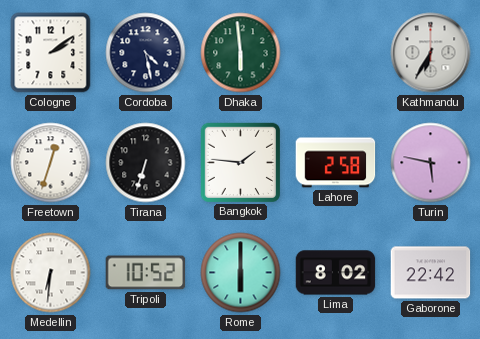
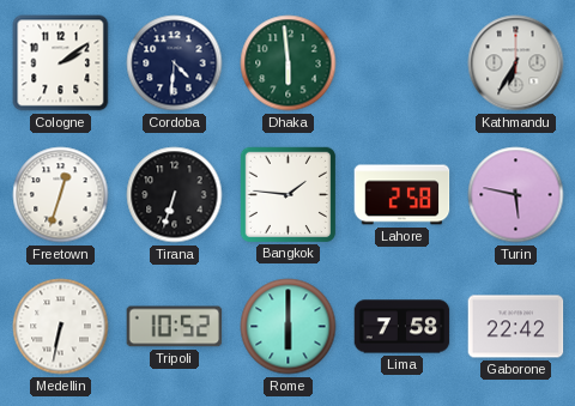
Cordoba: 4:28 -> 4:31
Medellin: 6:31 -> 6:32
Lima: 8:02 -> 7:58
